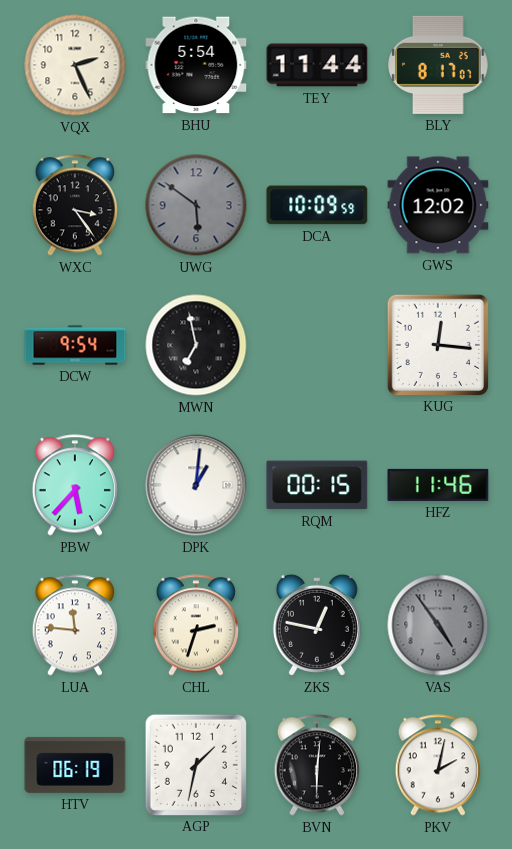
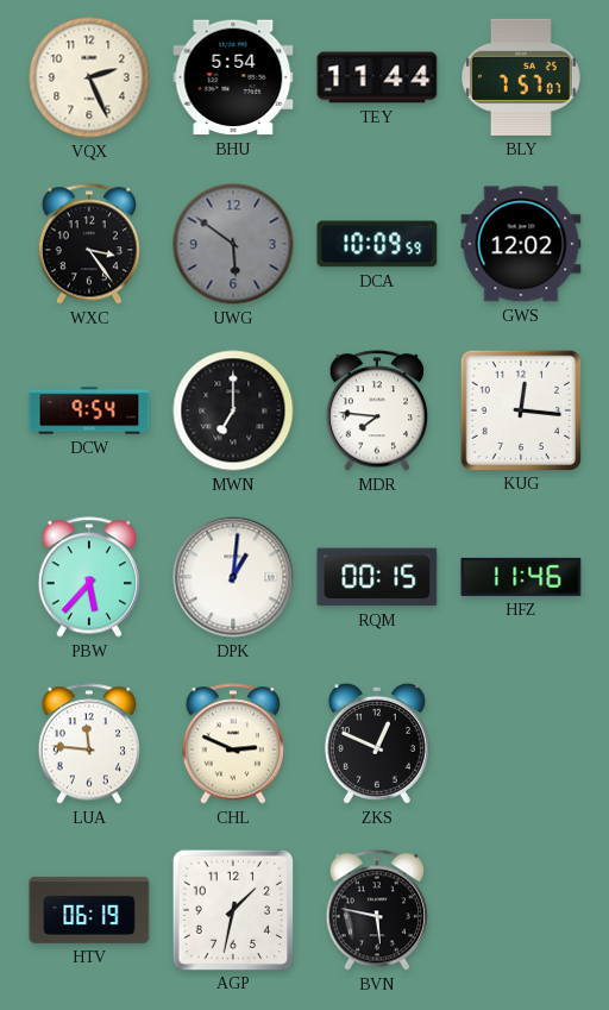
BLY: 8:17 -> 7:57
MWN: 6:58 -> 7:00
MDR: none -> 7:46
CHL: 2:33 -> 2:49
ZKS: 12:47 -> 12:49
VAS: 4:54 -> none
BVN: 6:01 -> 5:47
PKV: 2:02 -> none
